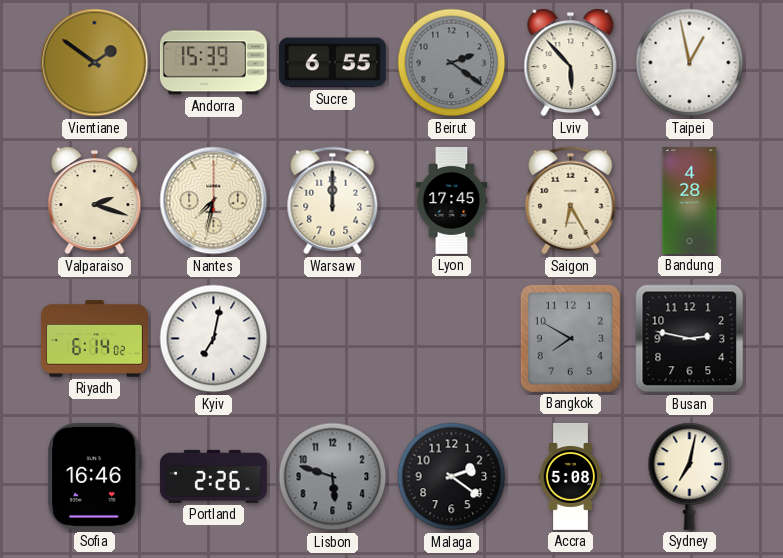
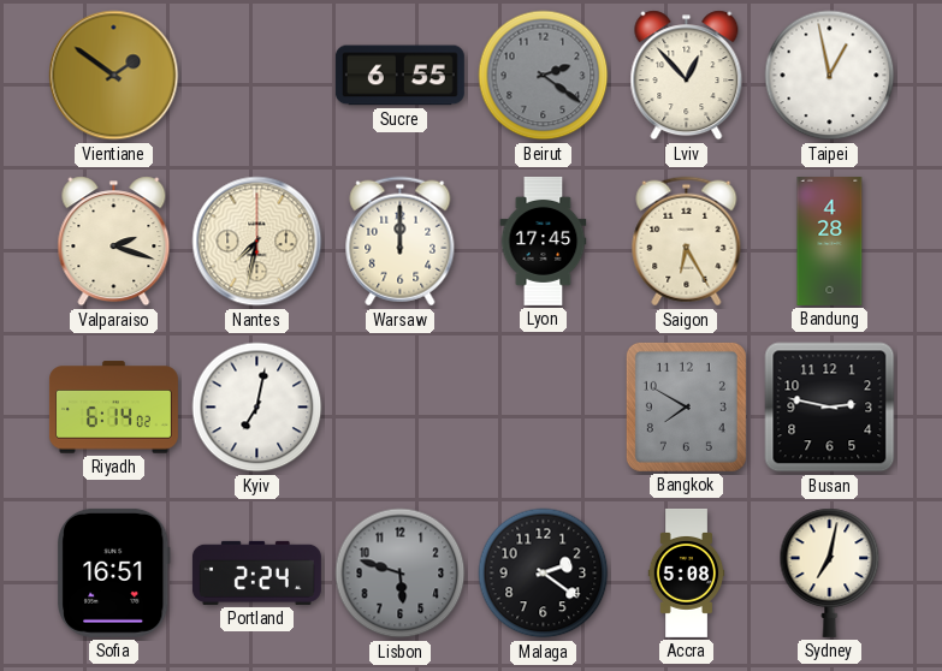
Andorra: 15:39 -> none
Lviv: 5:53 -> 12:53
Sofia: 16:46 -> 16:51
Portland: 2:26 -> 2:24
